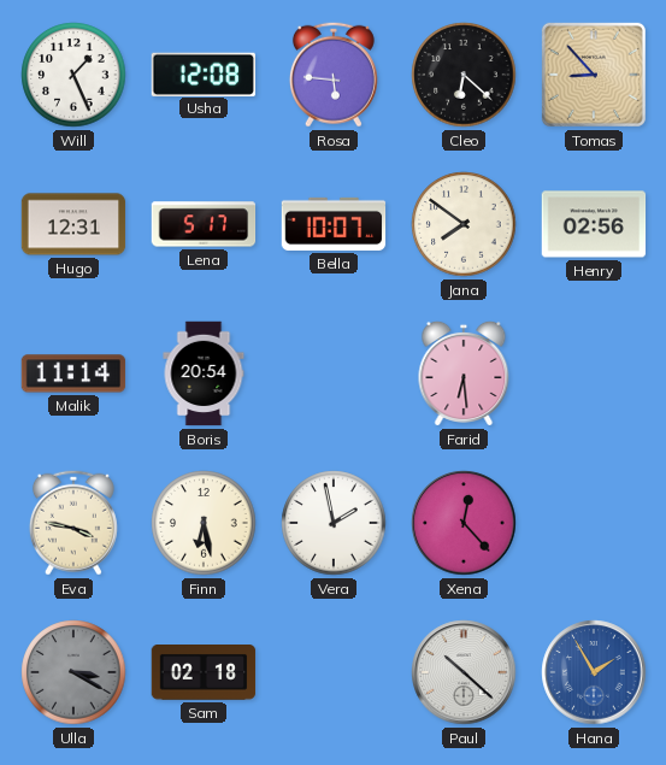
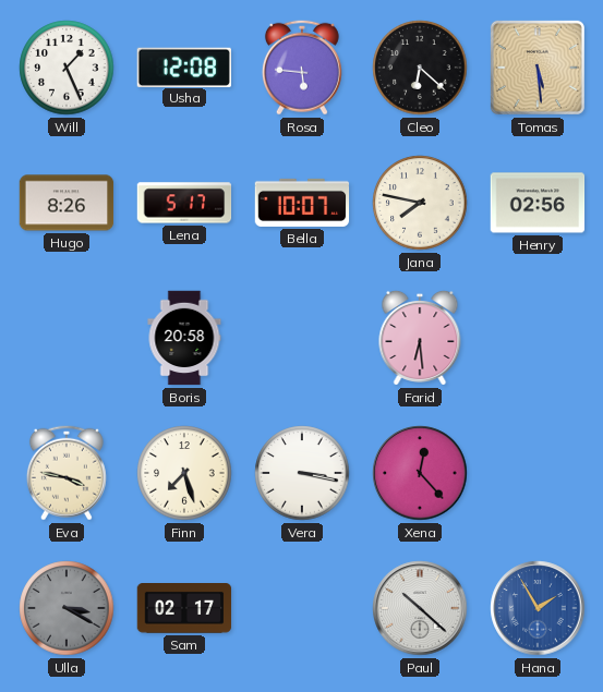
Tomas: 8:53 -> 5:29
Hugo: 12:31 -> 8:26
Jana: 7:51 -> 7:47
Malik: 11:14 -> none
Boris: 20:54 -> 20:58
Finn: 6:28 -> 7:27
Vera: 1:58 -> 3:17
Sam: 02:18 -> 02:17
